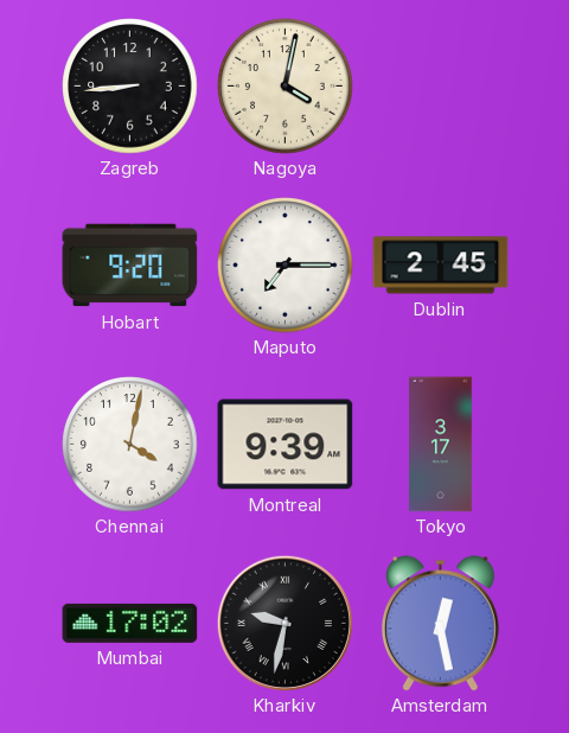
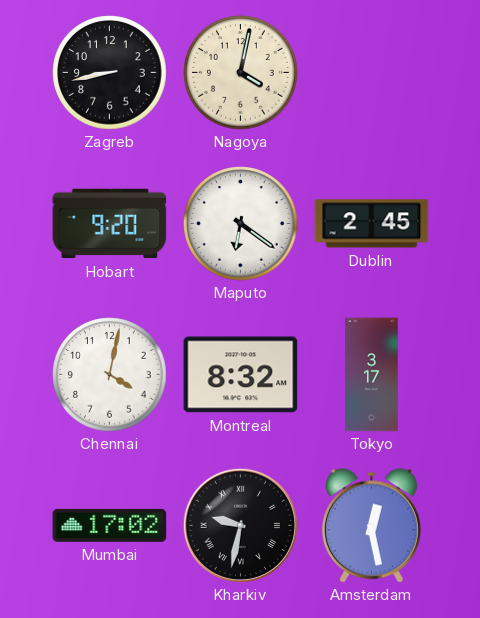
Zagreb: 8:44 -> 8:43
Maputo: 7:15 -> 6:21
Montreal: 9:39 -> 8:32
